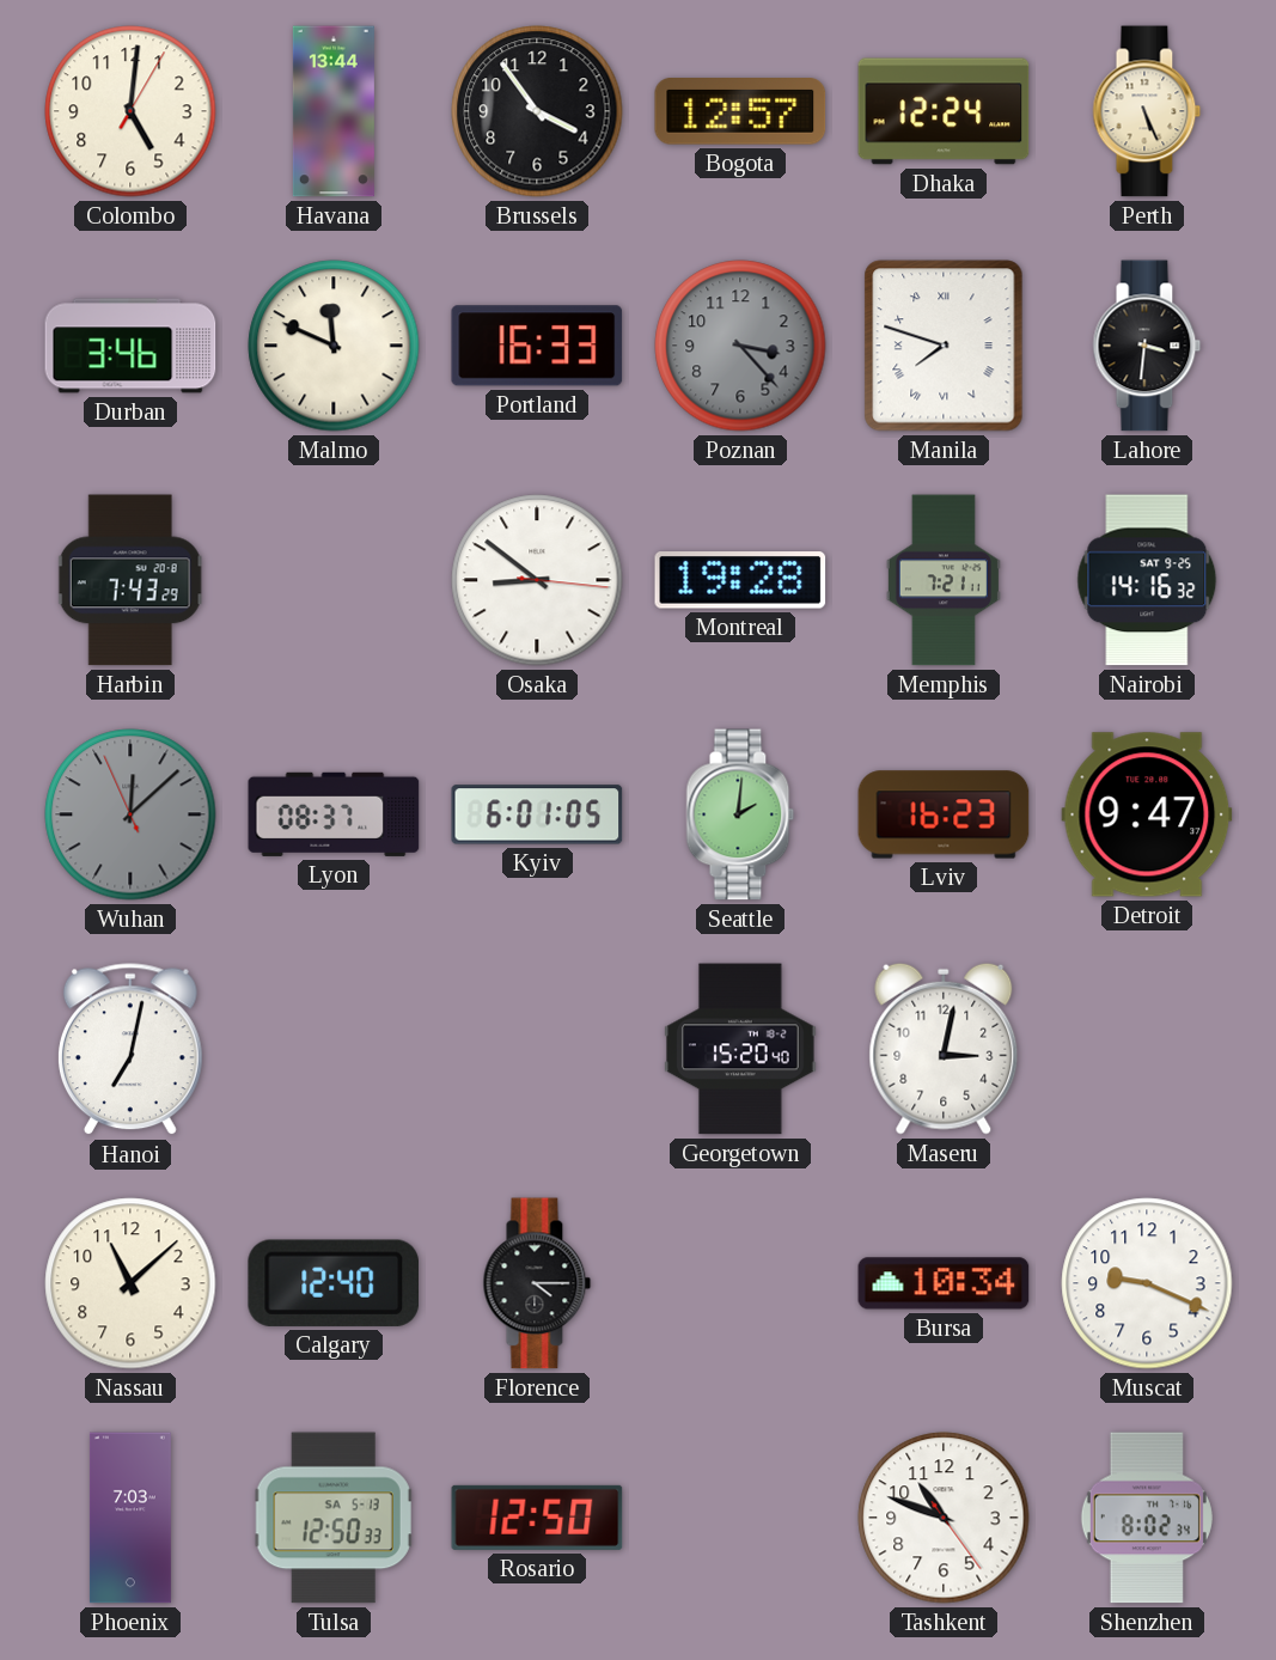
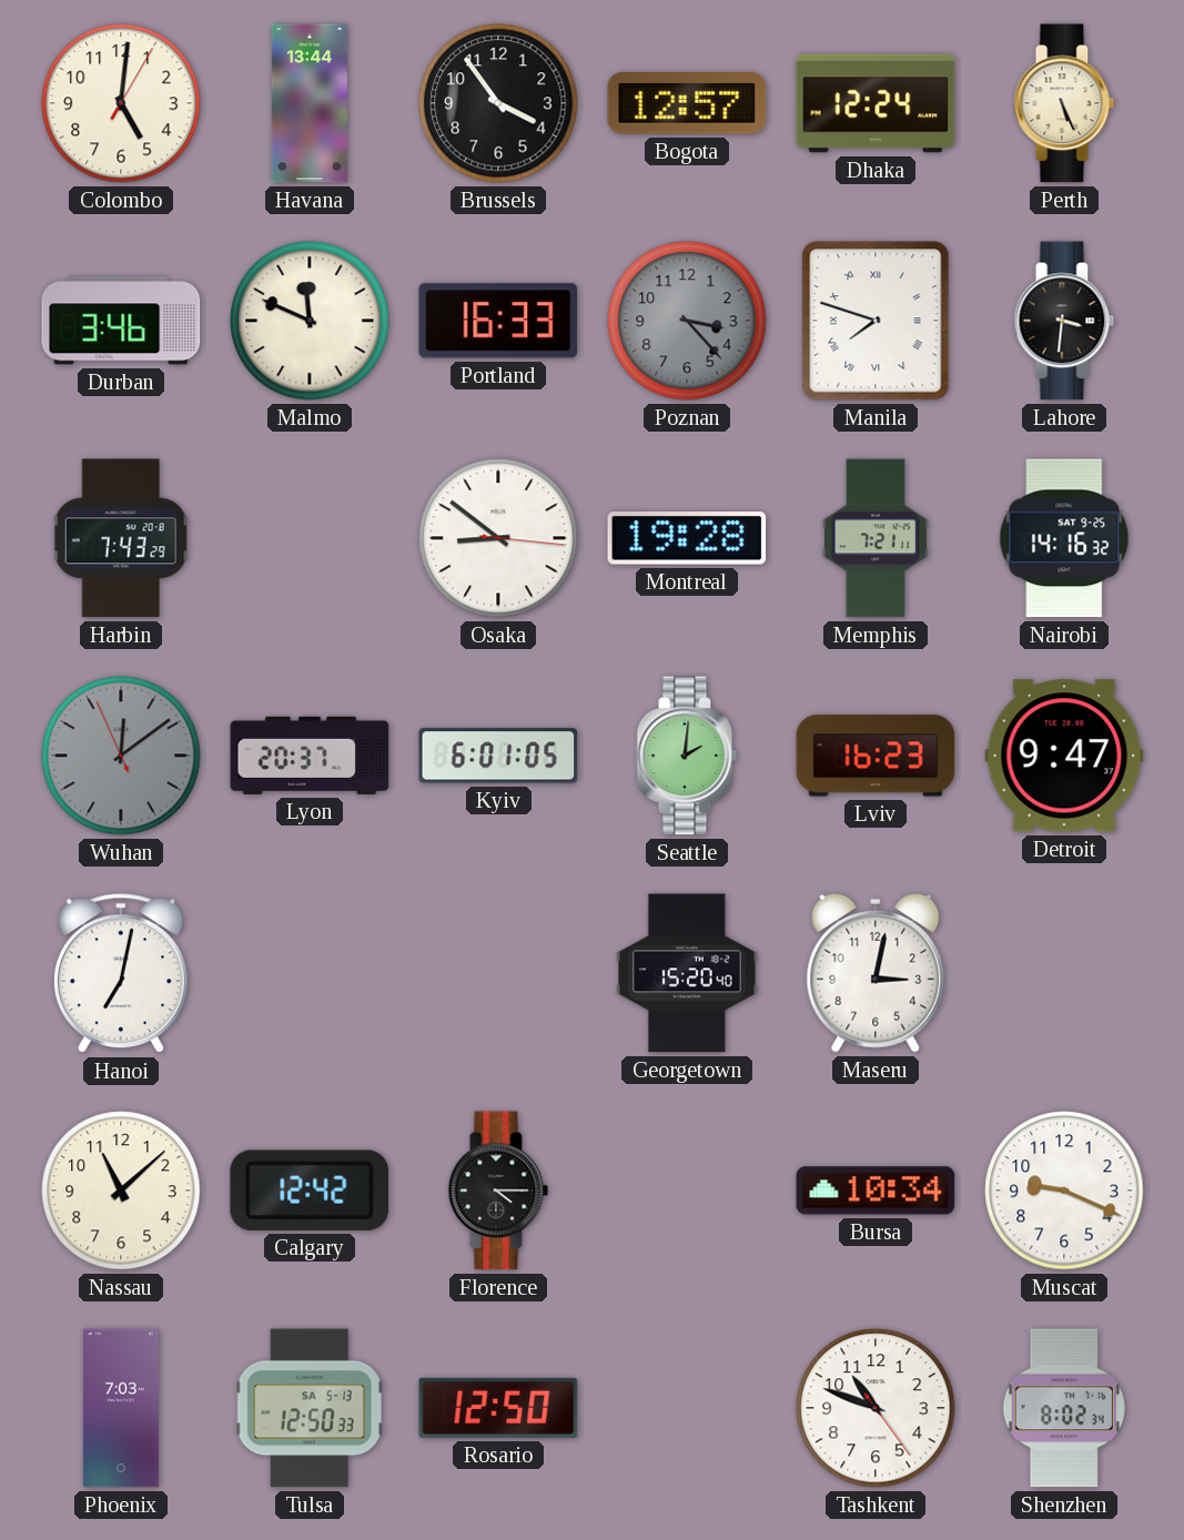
Wuhan: 12:07 -> 12:08
Lyon: 08:37 -> 20:37
Calgary: 12:40 -> 12:42
